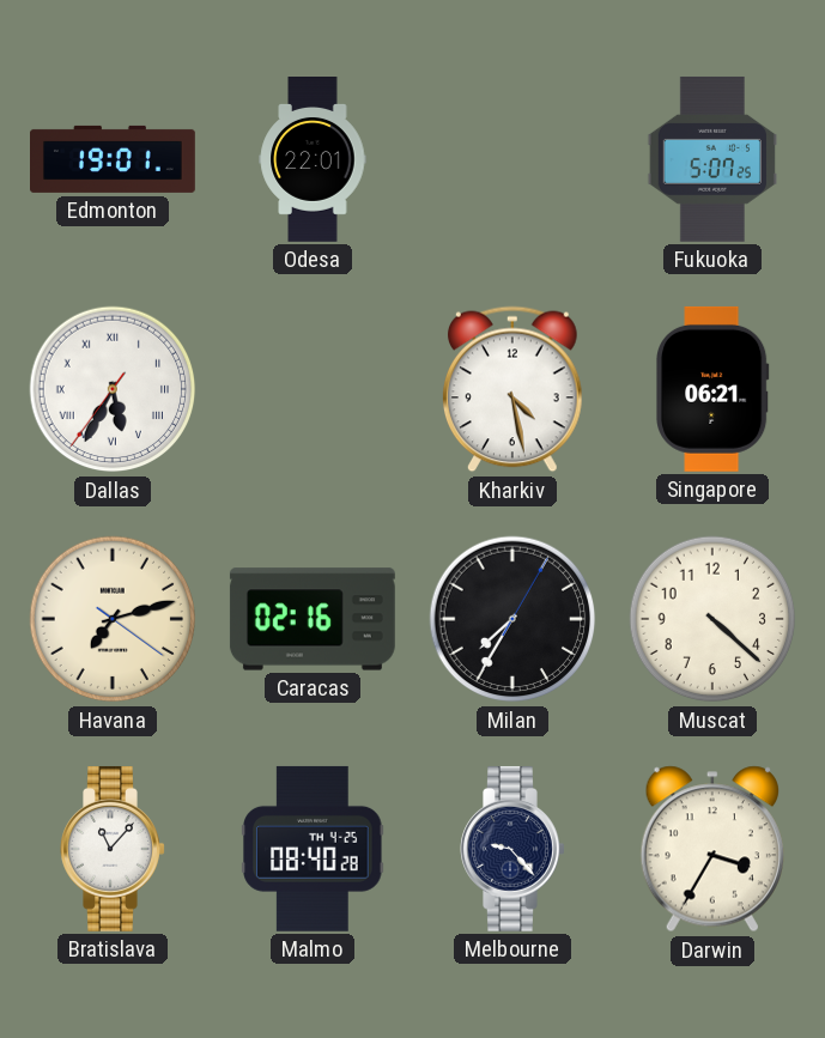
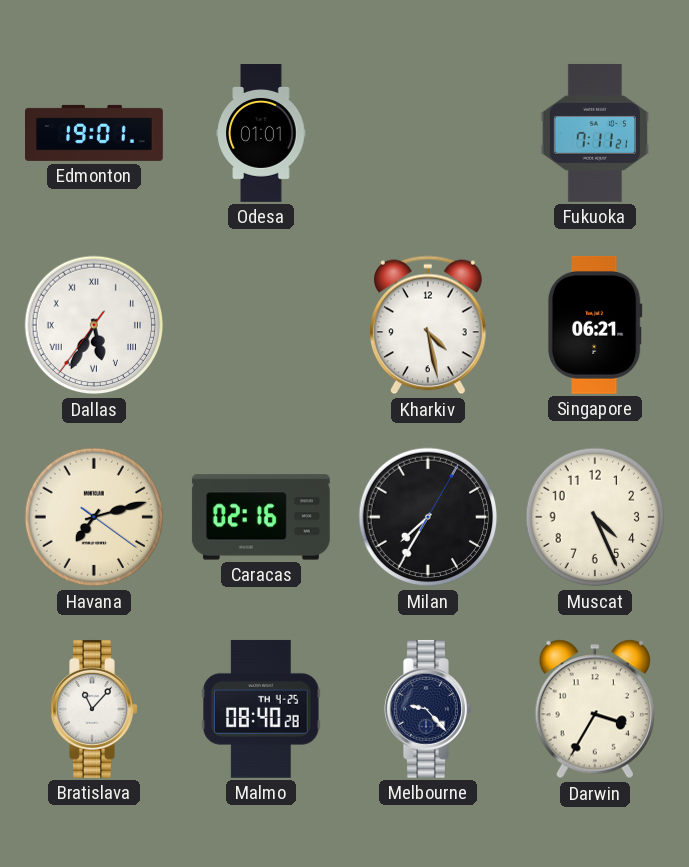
Odesa: 22:01 -> 01:01
Fukuoka: 5:07 -> 7:11
Muscat: 4:22 -> 4:26
